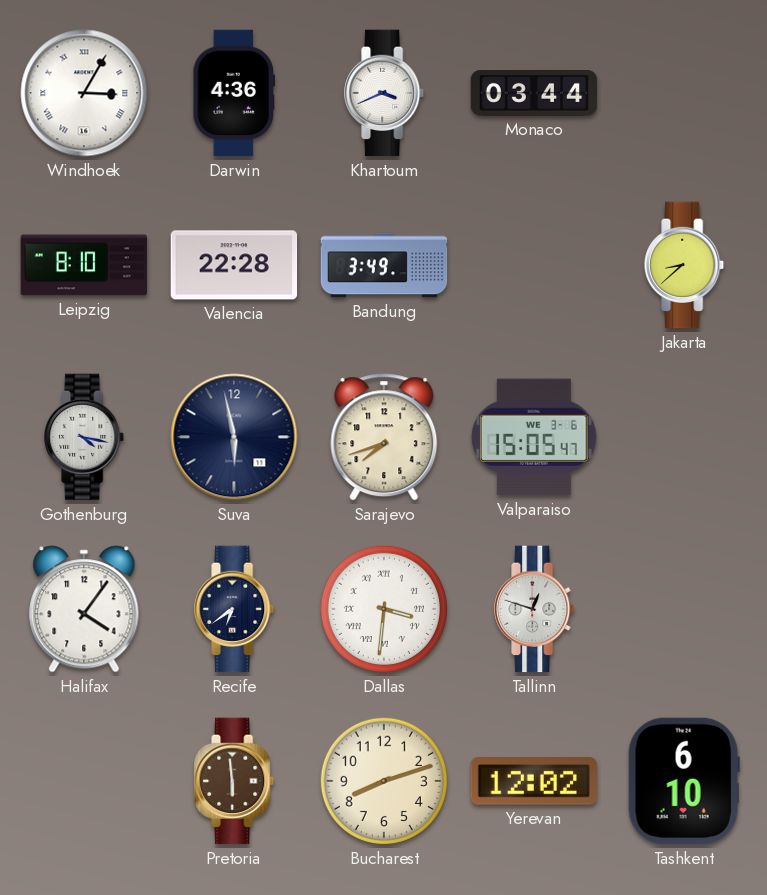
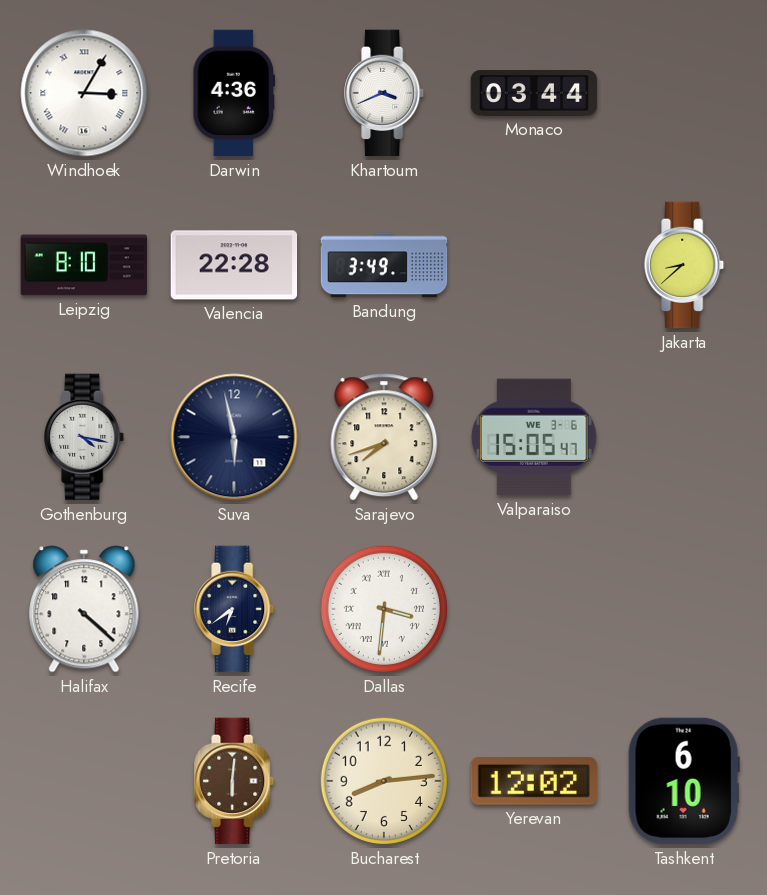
Halifax: 4:06 -> 4:22
Tallinn: 12:48 -> none
Pretoria: 5:59 -> 6:01
Bucharest: 8:12 -> 8:14
